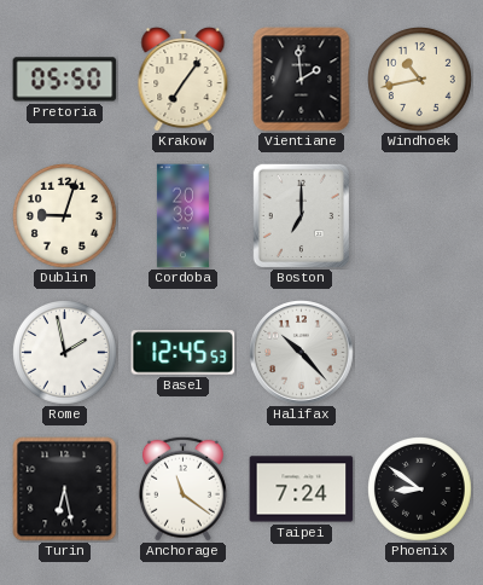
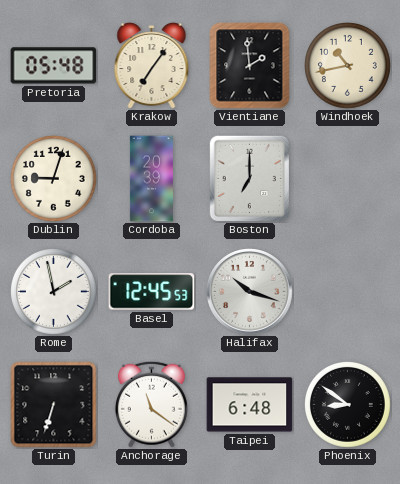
Pretoria: 05:50 -> 05:48
Halifax: 10:23 -> 10:18
Turin: 6:28 -> 6:33
Taipei: 7:24 -> 6:48
